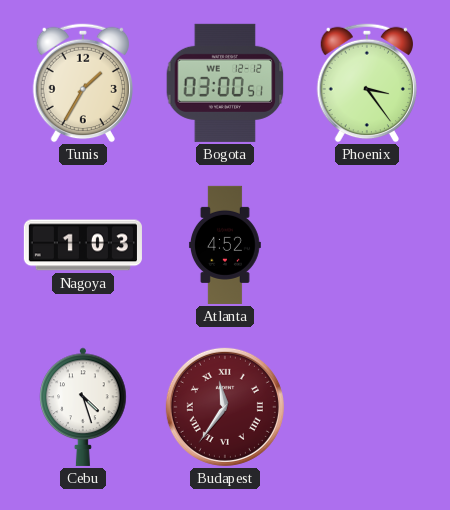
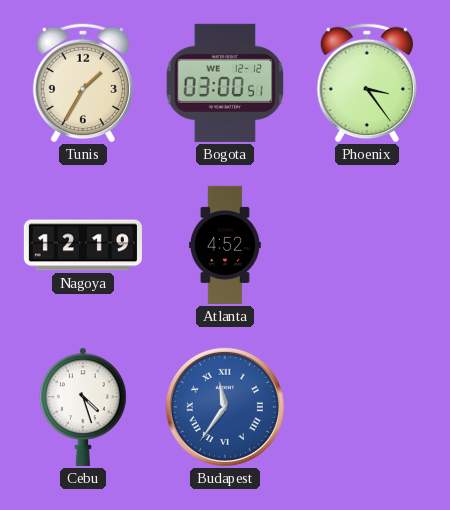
Nagoya: 1:03 -> 12:19
Budapest dial: burgundy -> blue
